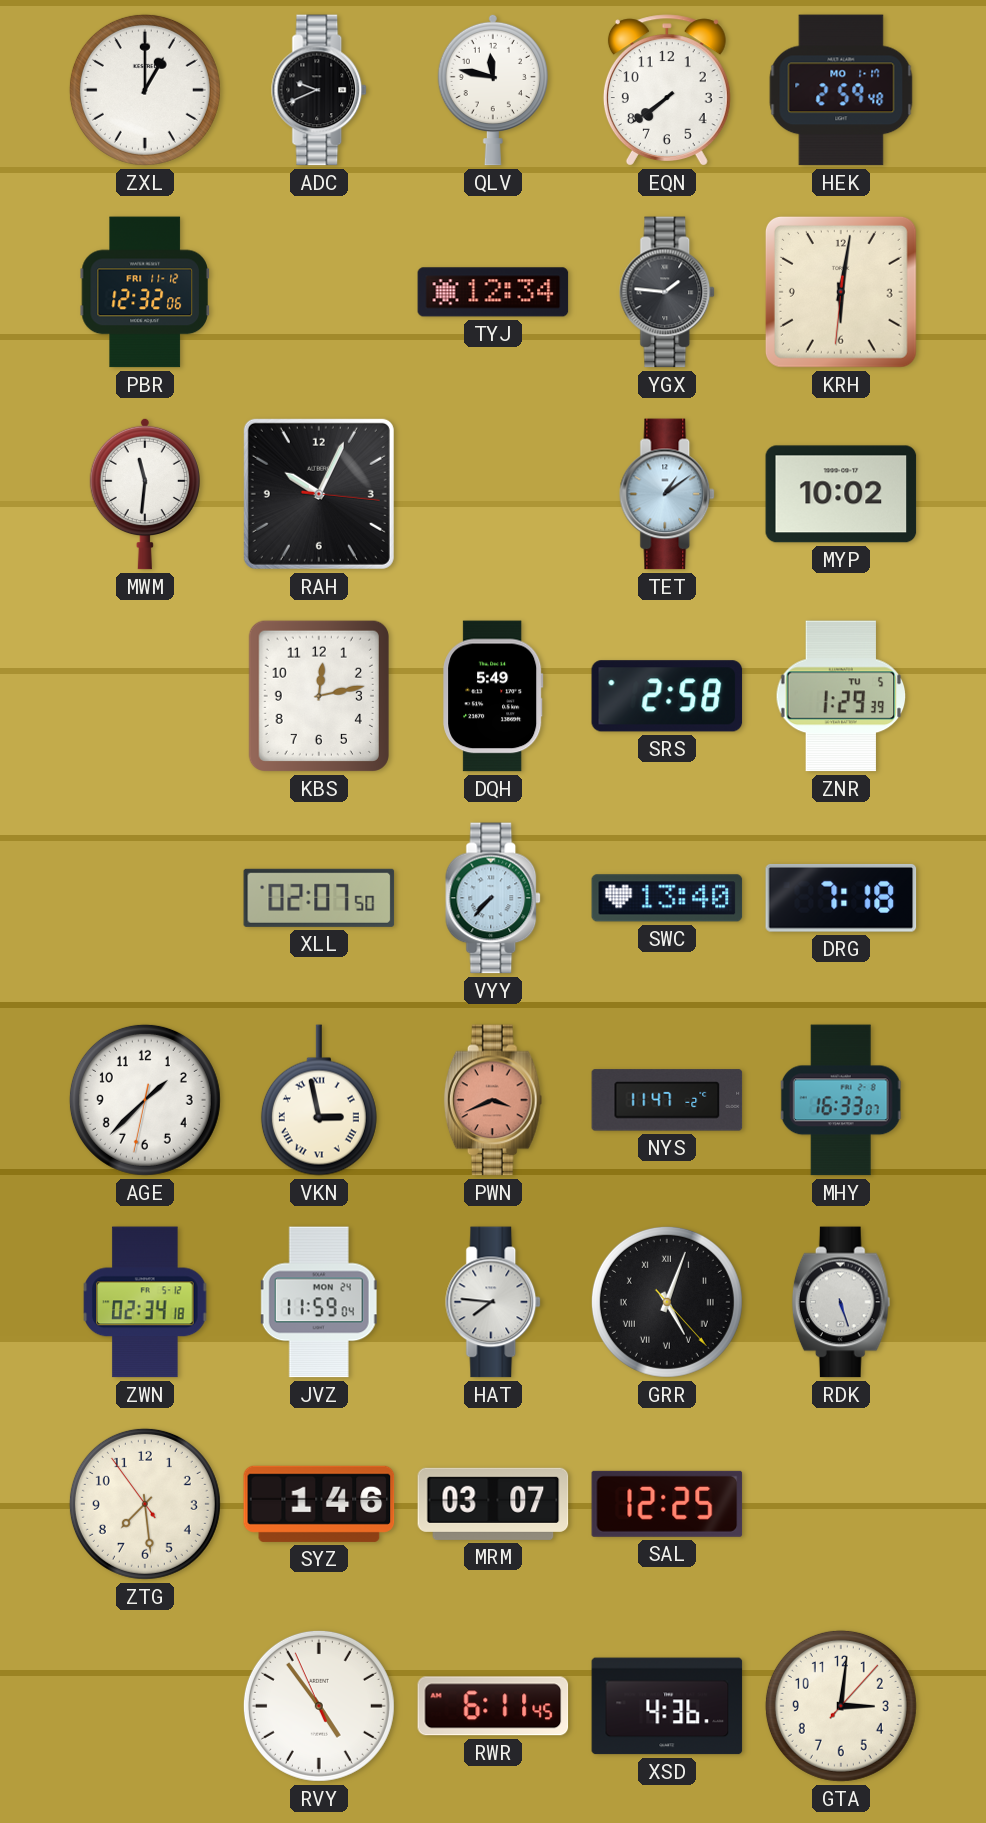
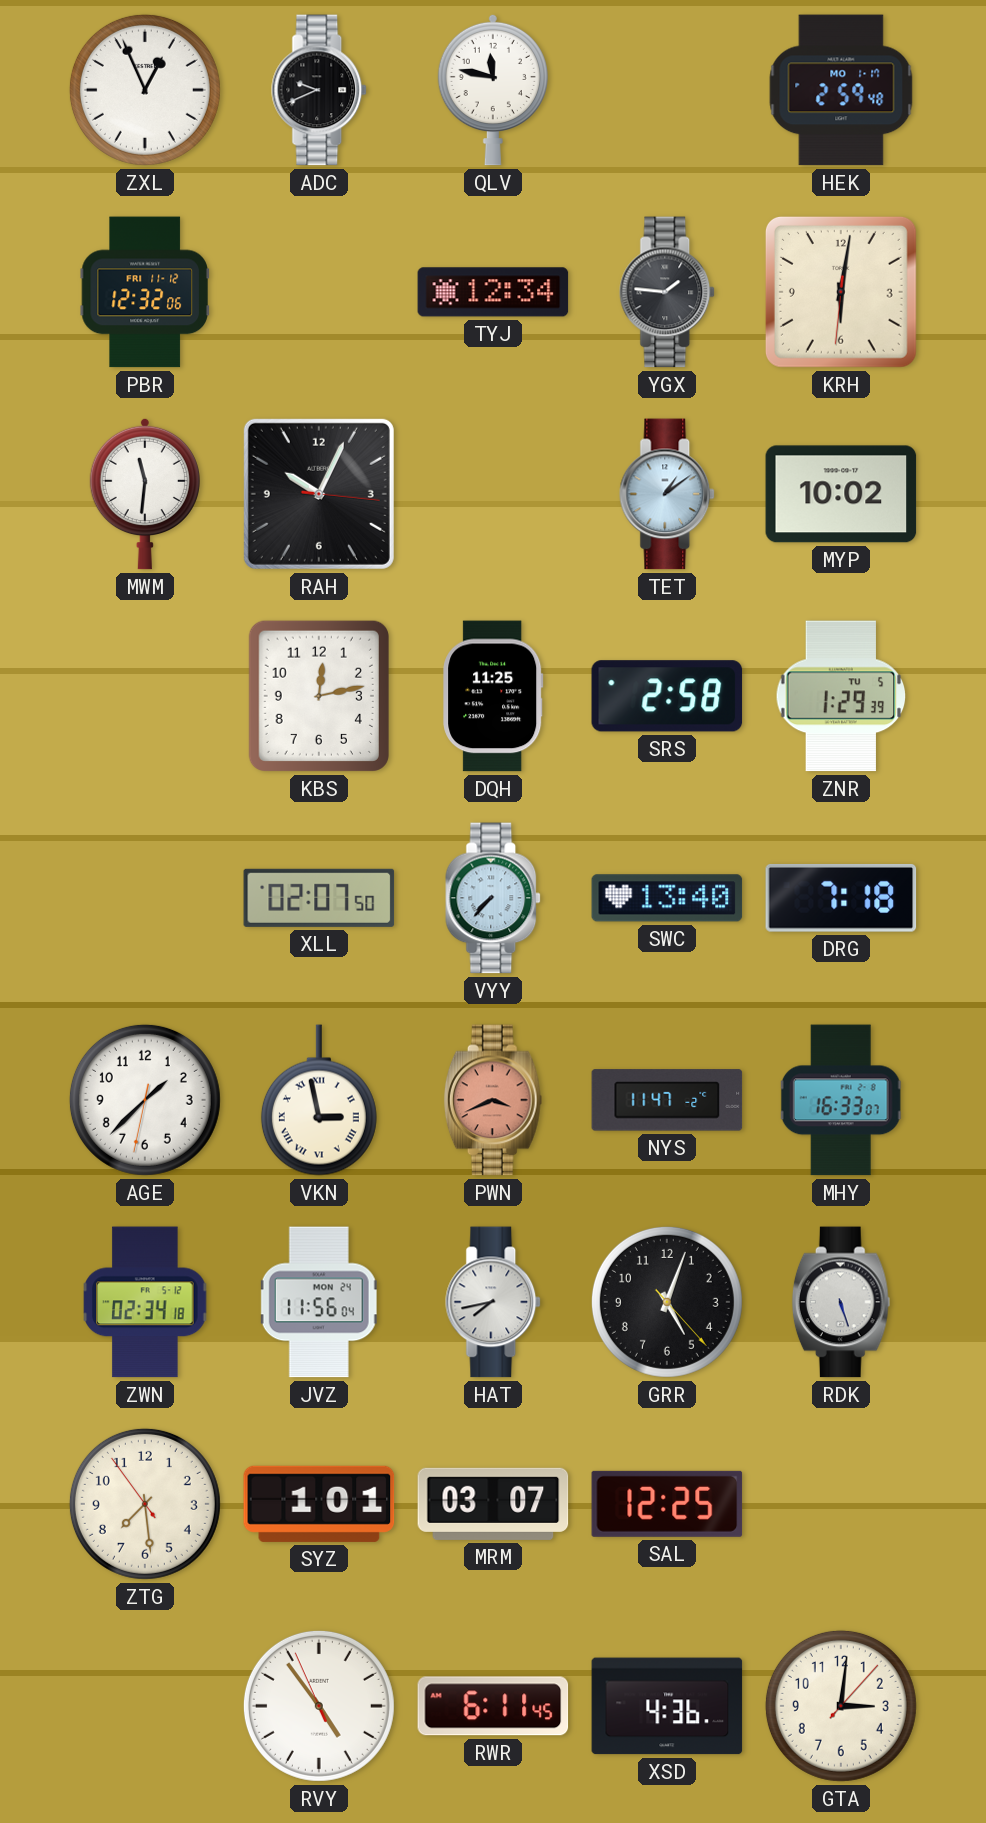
ZXL: 1:00 -> 12:56
EQN: 7:39 -> none
DQH: 5:49 -> 11:25
JVZ: 11:59 -> 11:56
HAT: 7:46 -> 7:43
GRR numerals: Roman -> Arabic
SYZ: 1:46 -> 1:01
